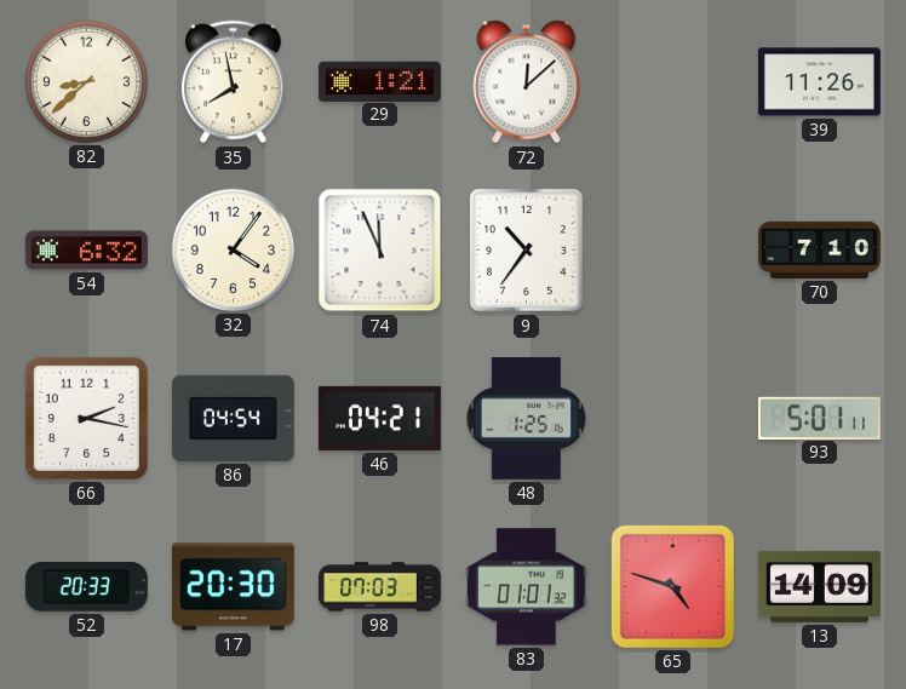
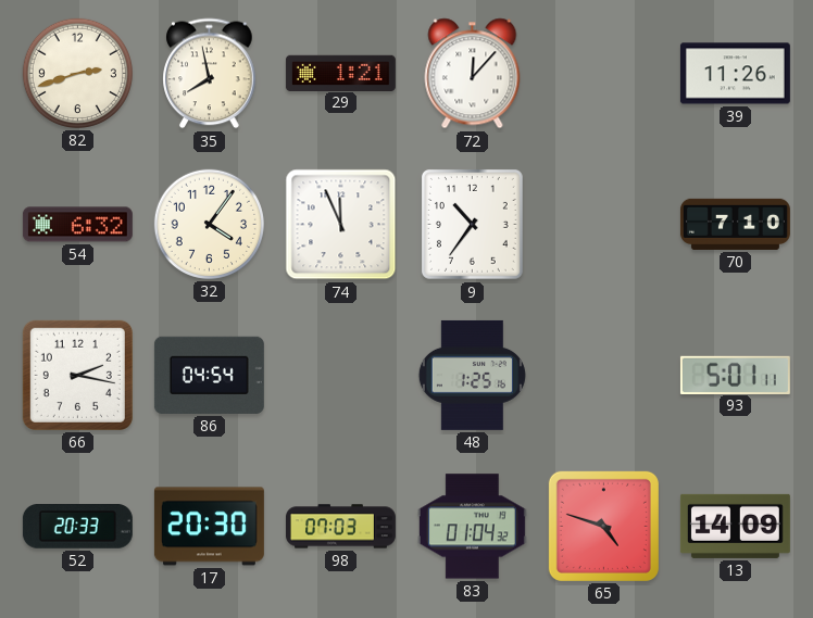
82: 8:38 -> 2:42
72: 12:08 -> 12:07
46: 04:21 -> none
83: 01:01 -> 01:04
